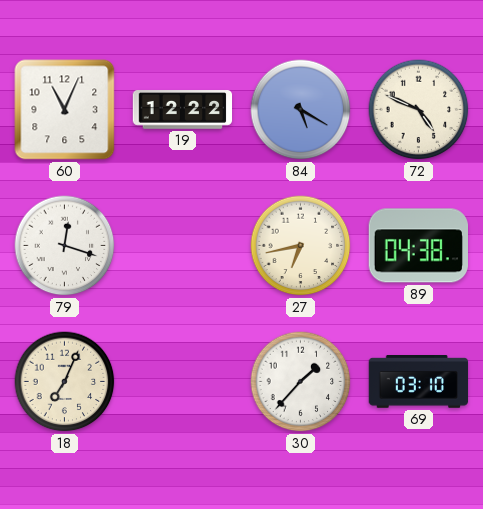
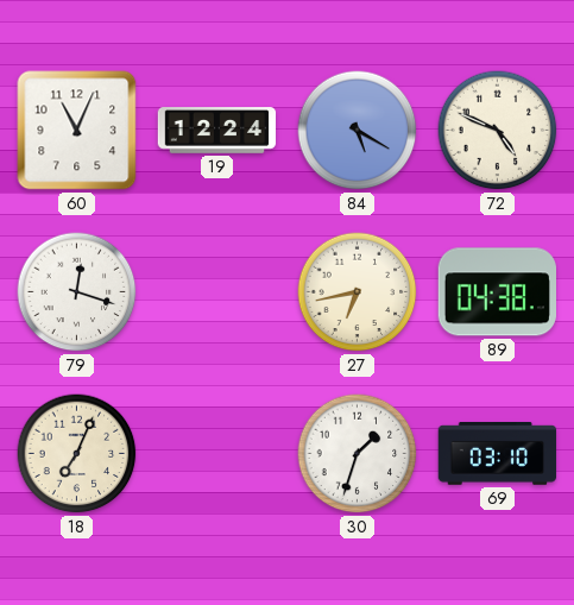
19: 12:22 -> 12:24
30: 1:37 -> 1:33
